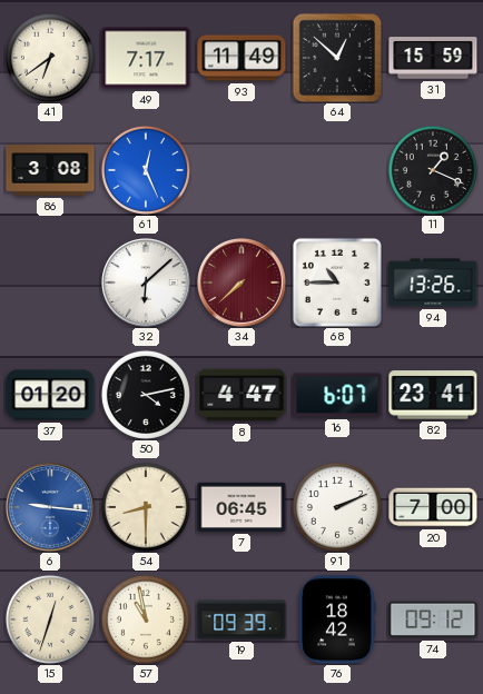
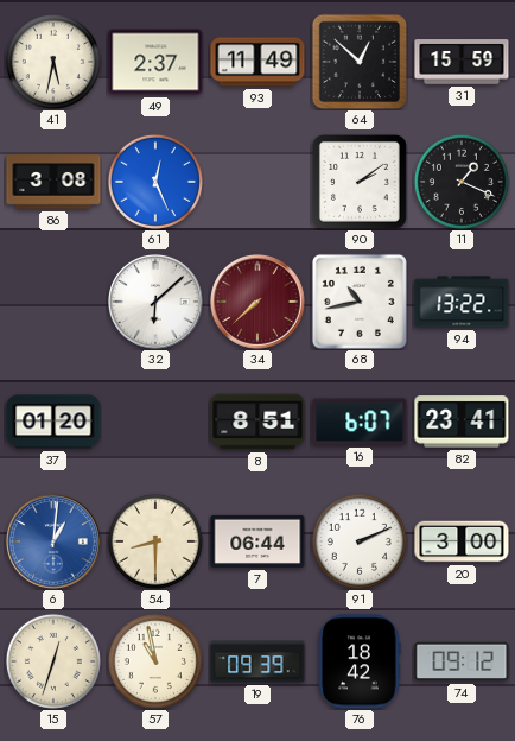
41: 6:39 -> 5:32
49: 7:17 -> 2:37
90: none -> 2:09
68: 10:45 -> 10:43
94: 13:26 -> 13:22
50: 4:13 -> none
8: 4:47 -> 8:51
6: 9:16 -> 1:01
7: 06:45 -> 06:44
20: 7:00 -> 3:00
